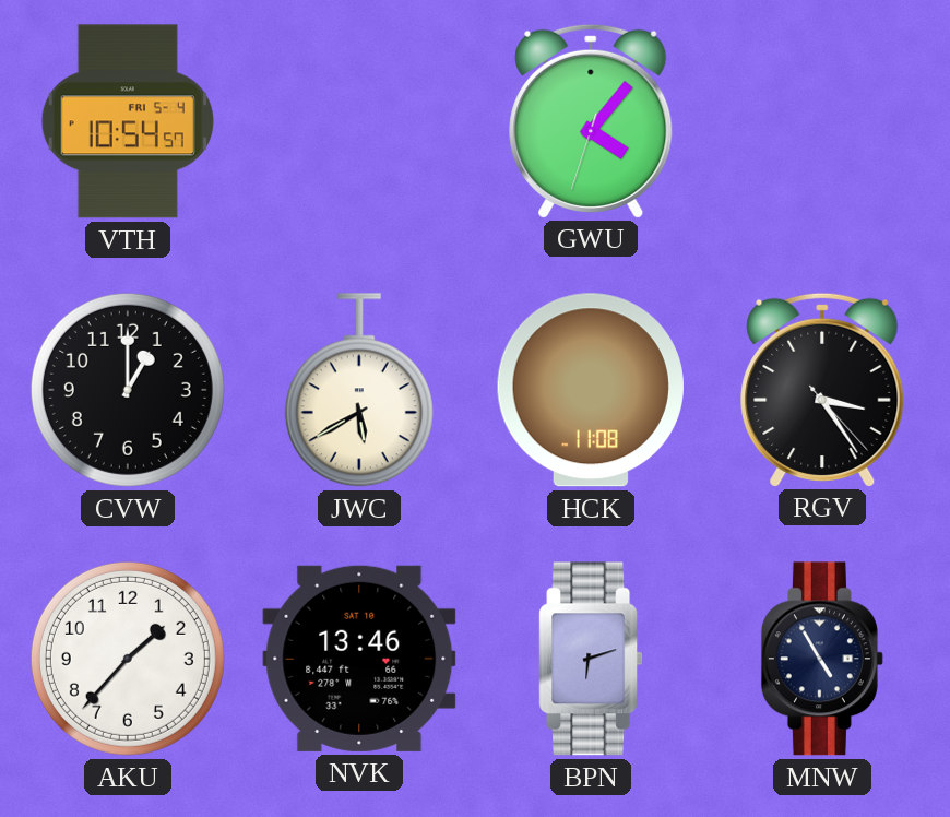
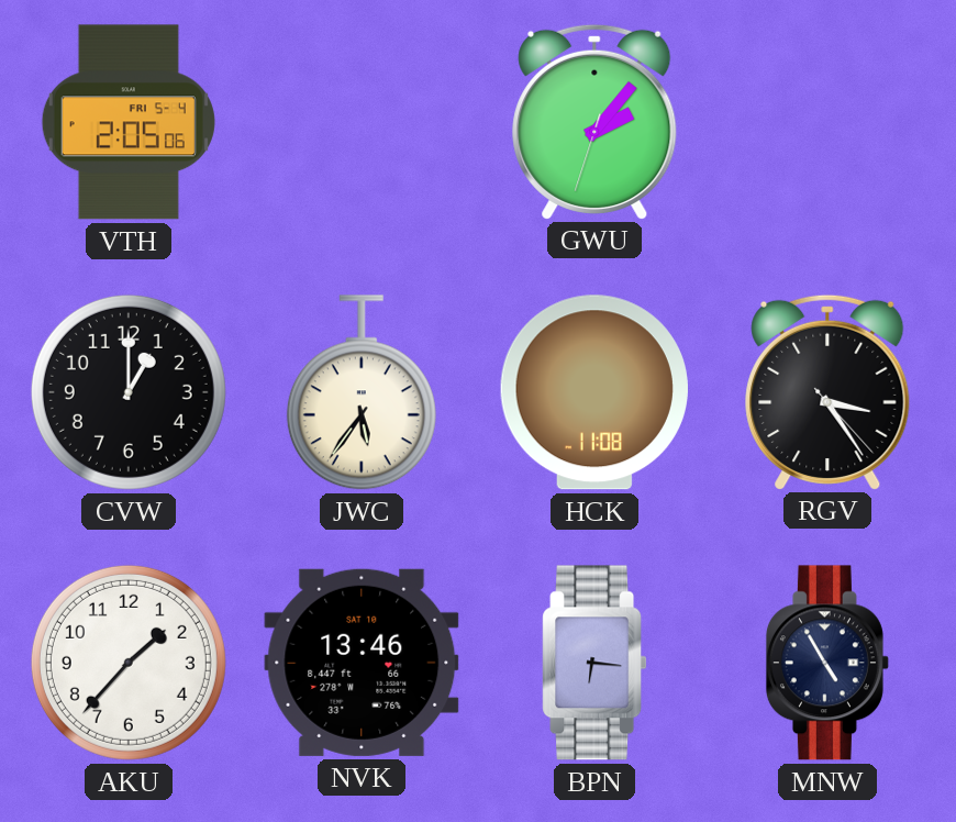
VTH: 10:54 -> 2:05
GWU: 4:06 -> 2:06
JWC: 5:40 -> 5:36
BPN: 6:12 -> 6:16
